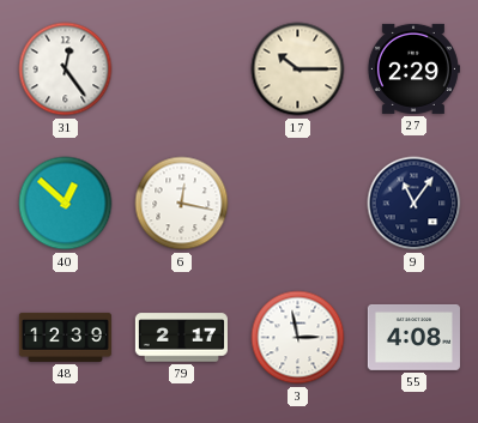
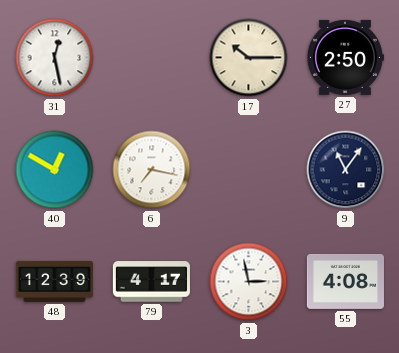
31: 12:24 -> 12:28
27: 2:29 -> 2:50
40: 12:52 -> 12:50
6: 12:17 -> 7:17
79: 2:17 -> 4:17
